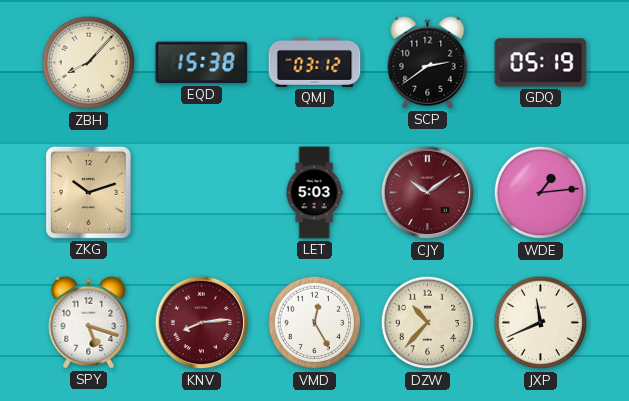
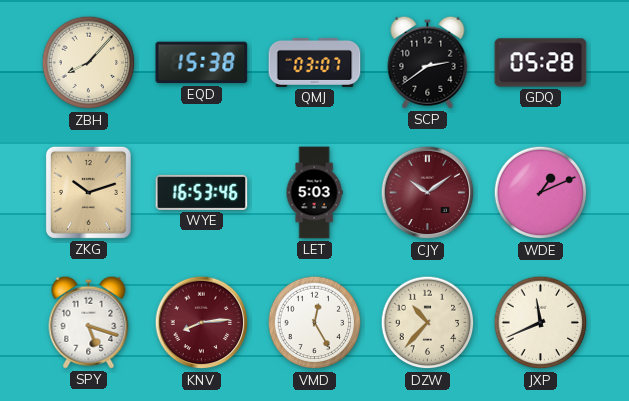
QMJ: 03:12 -> 03:07
GDQ: 05:19 -> 05:28
WYE: none -> 16:53
WDE: 1:14 -> 1:11
